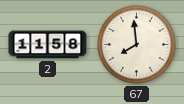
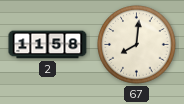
67: 7:59 -> 8:01
